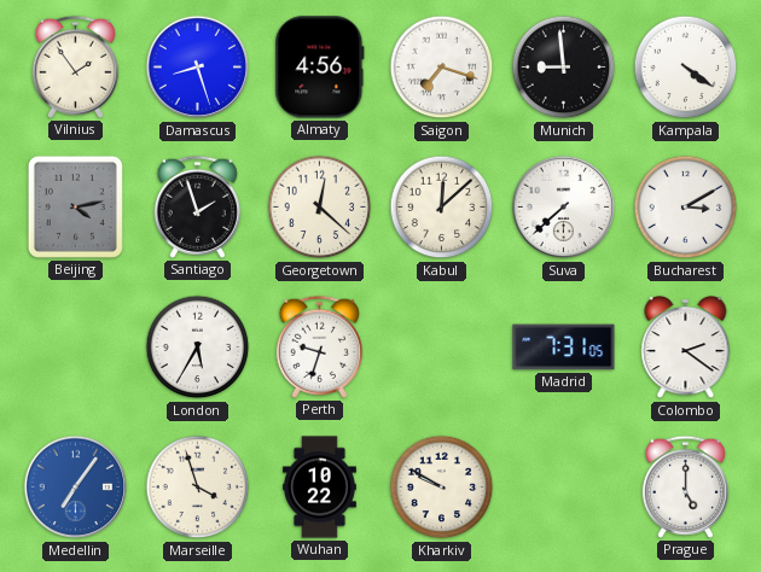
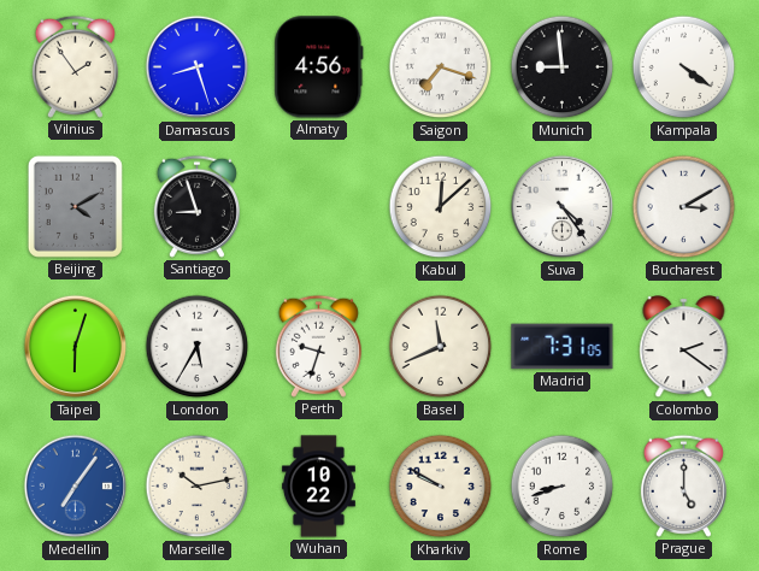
Beijing: 4:13 -> 4:10
Santiago: 1:57 -> 8:57
Georgetown: 12:22 -> none
Suva: 7:38 -> 4:24
Taipei: none -> 6:03
Basel: none -> 11:41
Marseille: 3:57 -> 10:13
Rome: none -> 8:42
